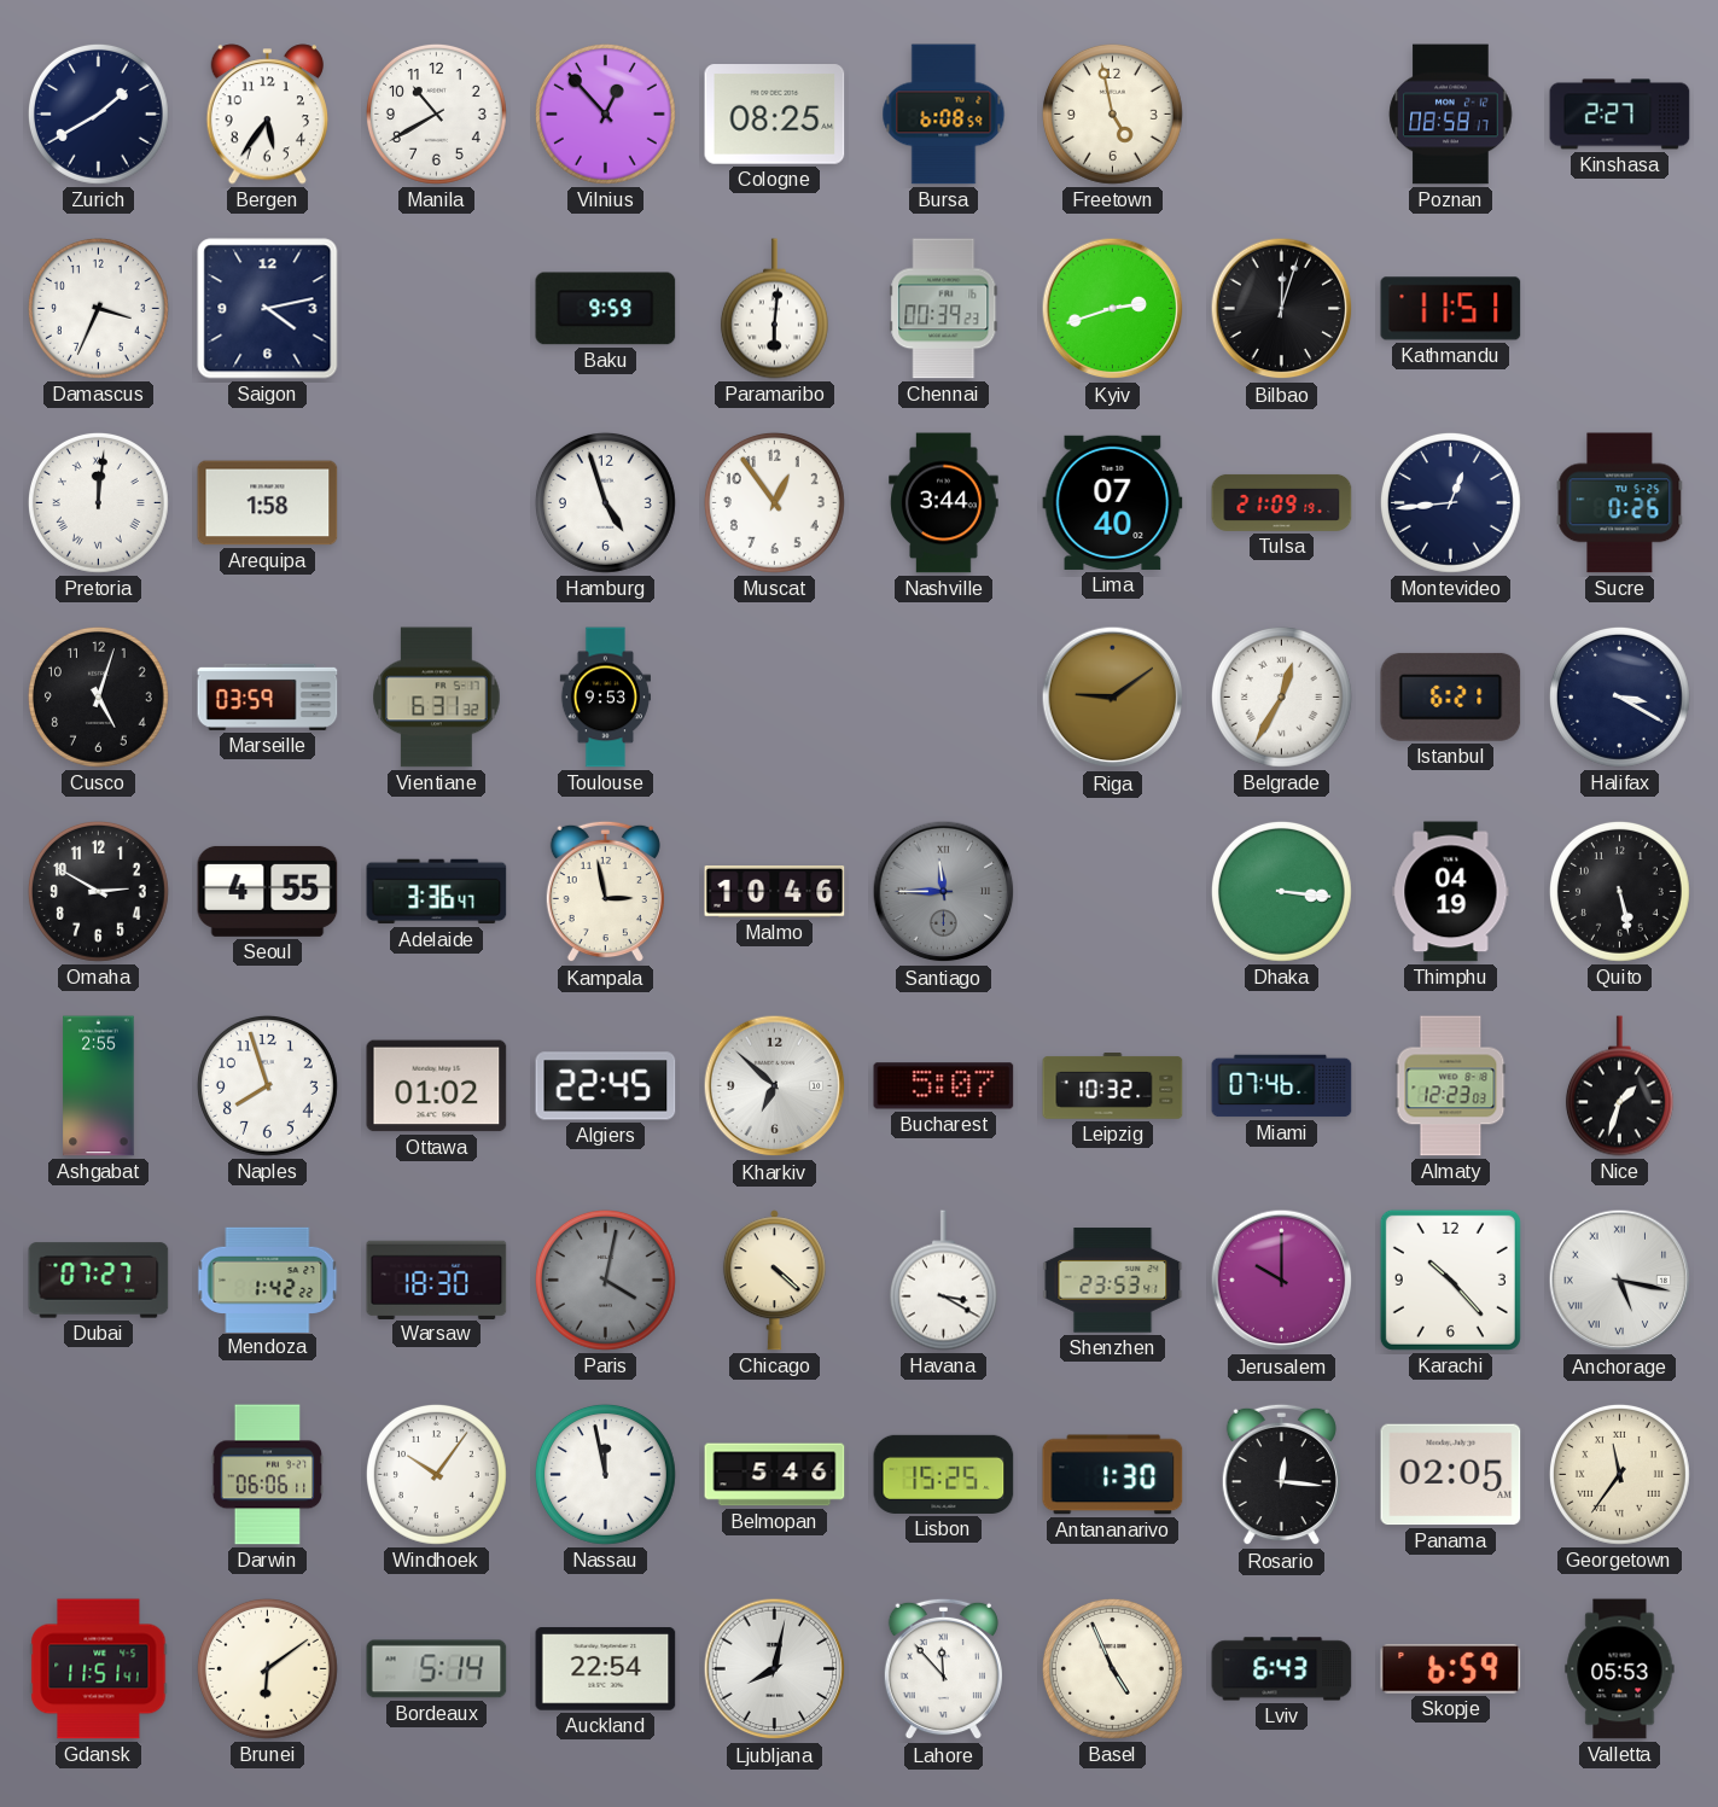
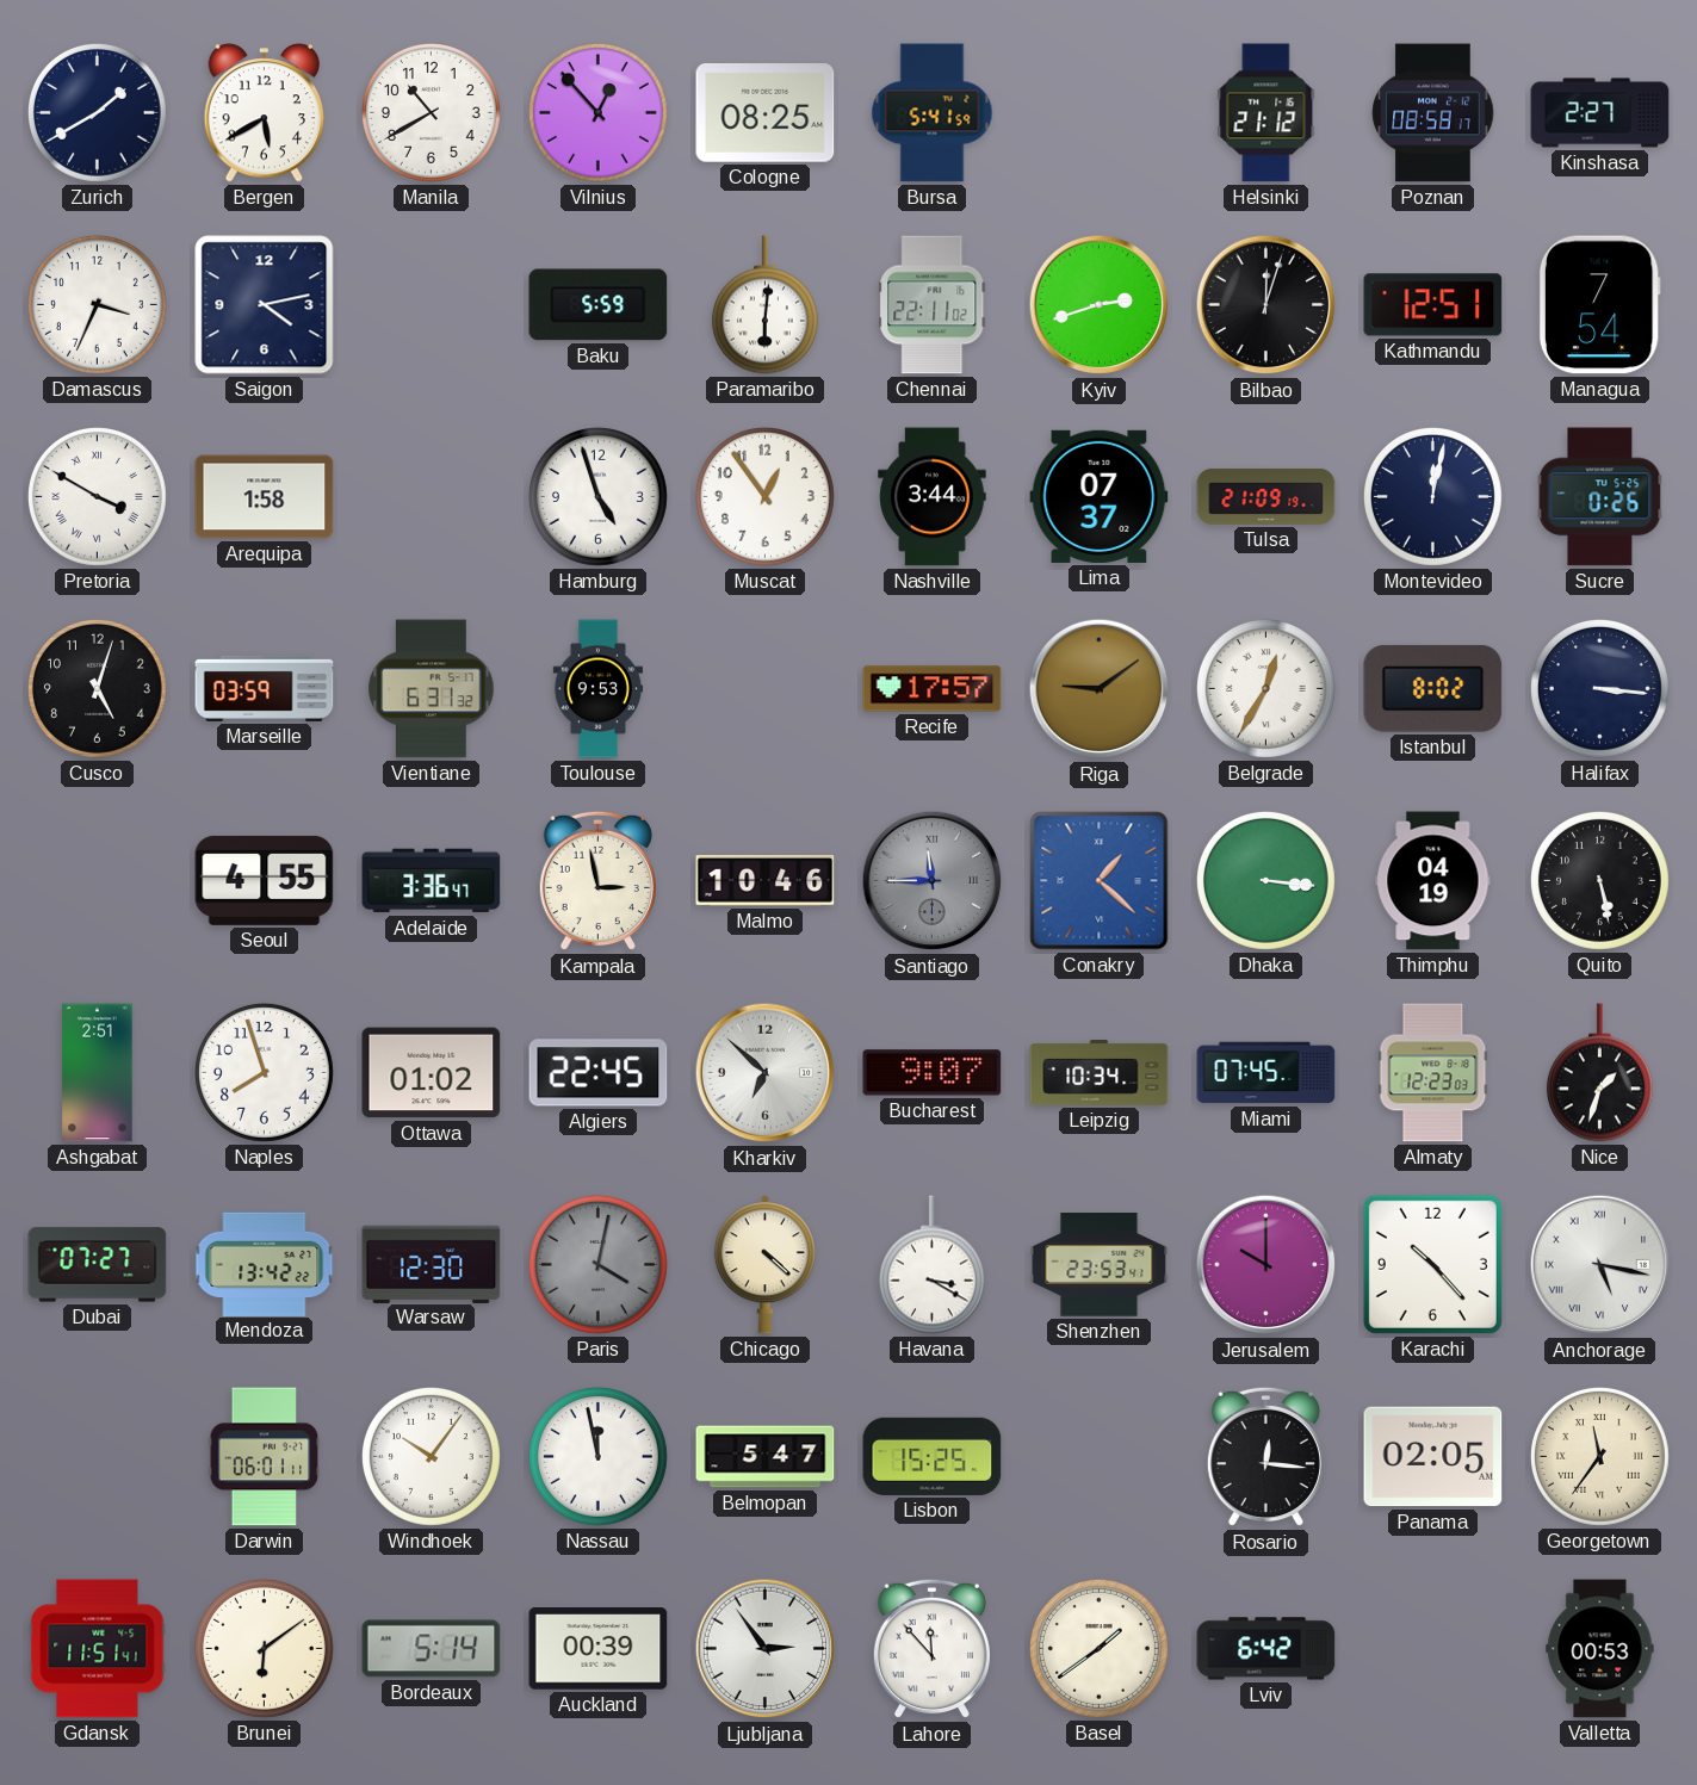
Bergen: 5:36 -> 5:40
Bursa: 6:08 -> 5:41
Freetown: 4:58 -> none
Helsinki: none -> 21:12
Baku: 9:59 -> 5:59
Chennai: 00:39 -> 22:11
Kathmandu: 11:51 -> 12:51
Managua: none -> 7:54
Pretoria: 12:01 -> 3:50
Lima: 07:40 -> 07:37
Montevideo: 12:44 -> 12:02
Recife: none -> 17:57
Istanbul: 6:21 -> 8:02
Halifax: 3:20 -> 3:16
Omaha: 2:50 -> none
Conakry: none -> 1:22
Ashgabat: 2:55 -> 2:51
Bucharest: 5:07 -> 9:07
Leipzig: 10:32 -> 10:34
Miami: 07:46 -> 07:45
Mendoza: 1:42 -> 13:42
Warsaw: 18:30 -> 12:30
Darwin: 06:06 -> 06:01
Belmopan: 5:46 -> 5:47
Antananarivo: 1:30 -> none
Auckland: 22:54 -> 00:39
Ljubljana: 8:02 -> 2:54
Basel: 4:56 -> 1:39
Lviv: 6:43 -> 6:42
Skopje: 6:59 -> none
Valletta: 05:53 -> 00:53
